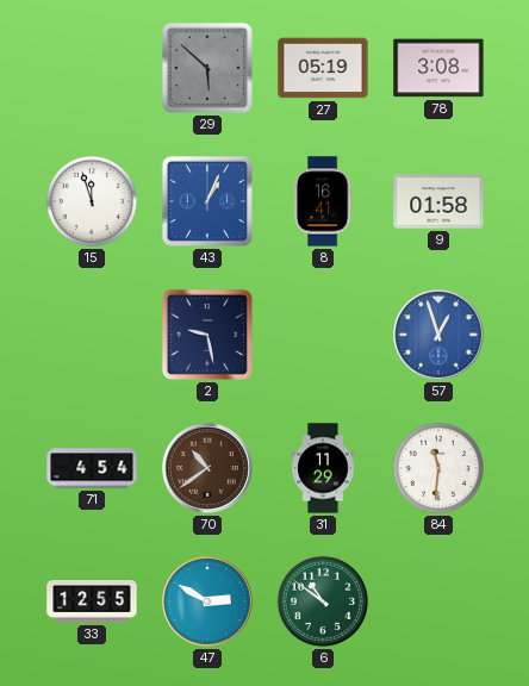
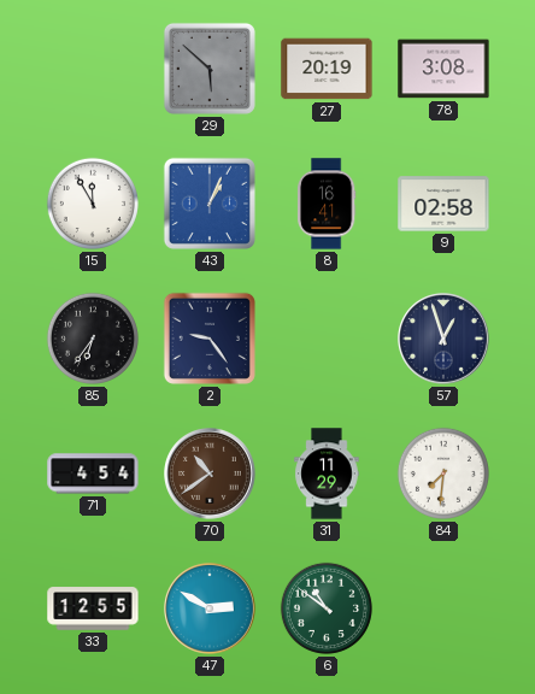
27: 05:19 -> 20:19
15: 11:57 -> 11:55
9: 01:58 -> 02:58
85: none -> 6:36
2: 9:28 -> 9:24
57 dial: blue -> navy
84: 11:31 -> 7:31
